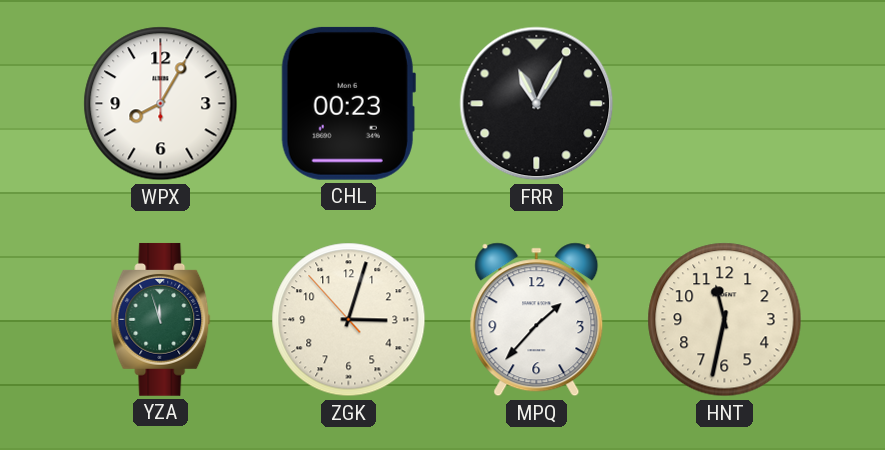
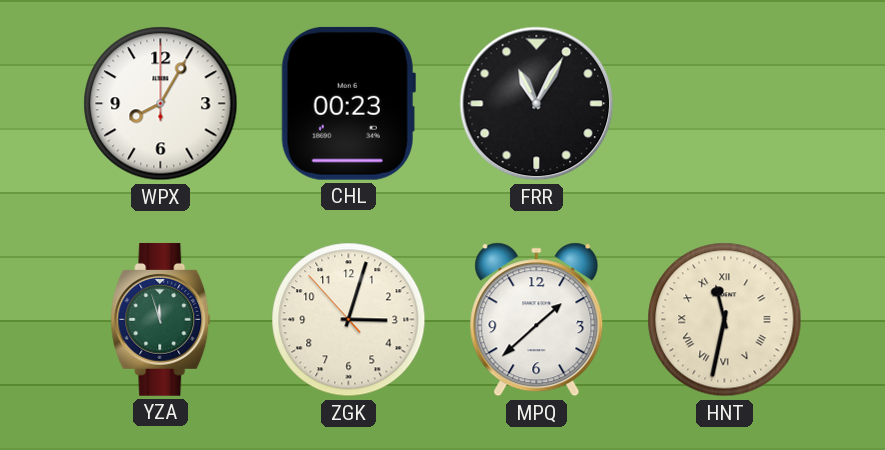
MPQ: 1:37 -> 1:38
HNT numerals: Arabic -> Roman
